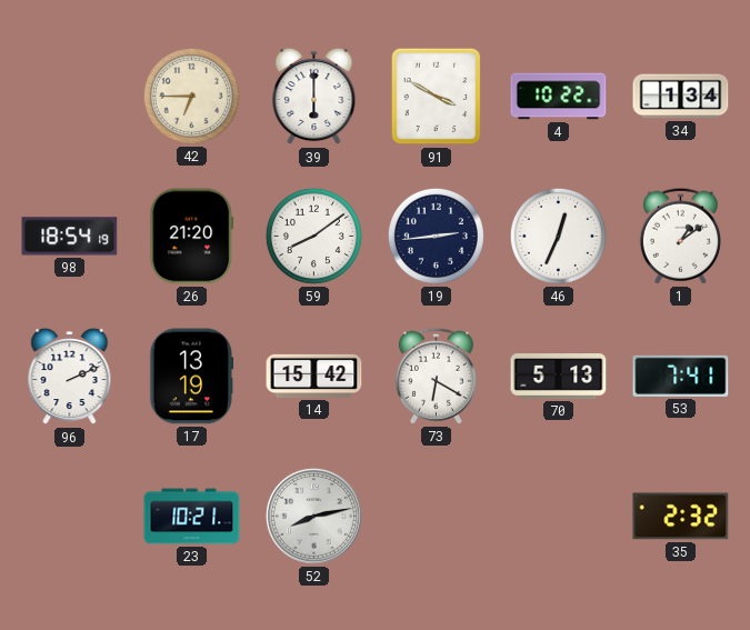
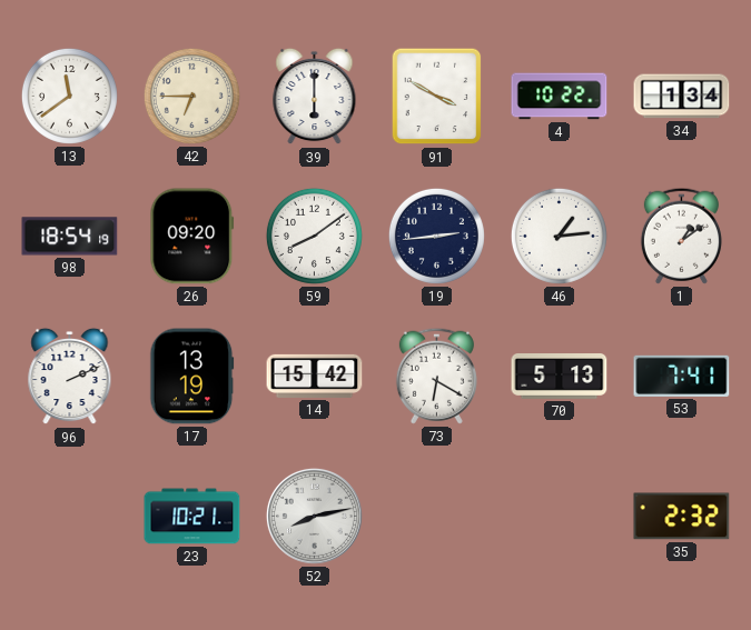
13: none -> 11:39
26: 21:20 -> 09:20
46: 12:34 -> 1:14
